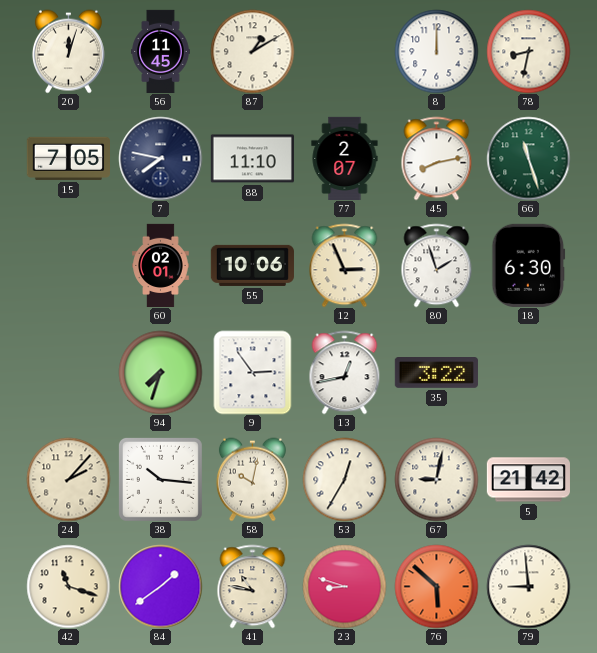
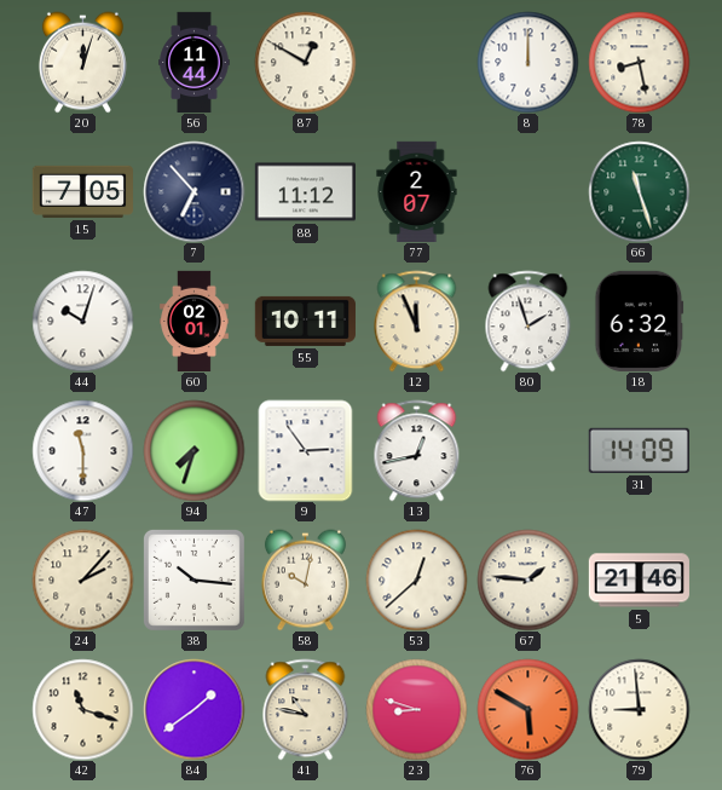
56: 11:45 -> 11:44
87: 1:10 -> 12:50
78: 8:32 -> 8:28
7: 7:47 -> 6:53
88: 11:10 -> 11:12
45: 8:13 -> none
44: none -> 10:03
55: 10:06 -> 10:11
12: 2:56 -> 11:56
18: 6:30 -> 6:32
47: none -> 11:30
35: 3:22 -> none
31: none -> 14:09
53: 12:35 -> 12:38
67: 9:02 -> 1:46
5: 21:42 -> 21:46
76: 5:52 -> 5:50
